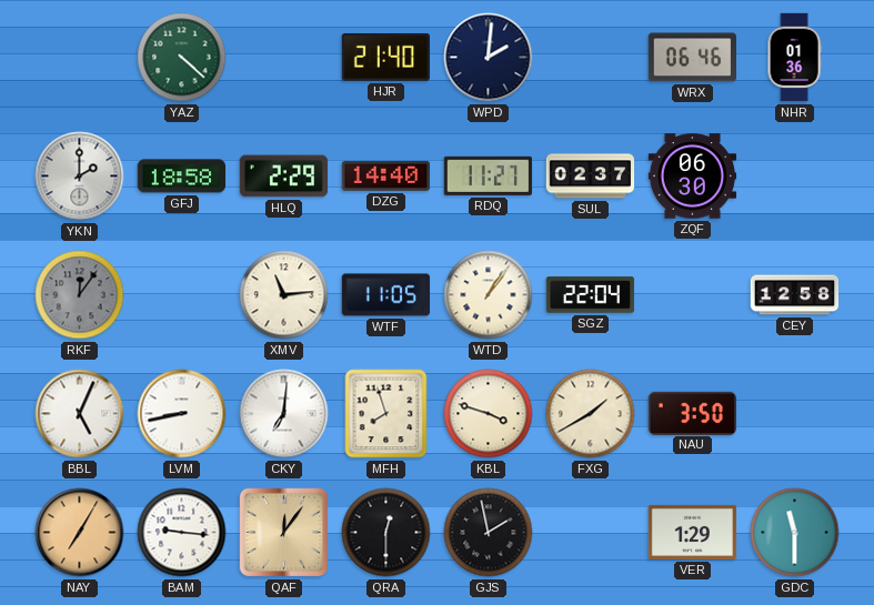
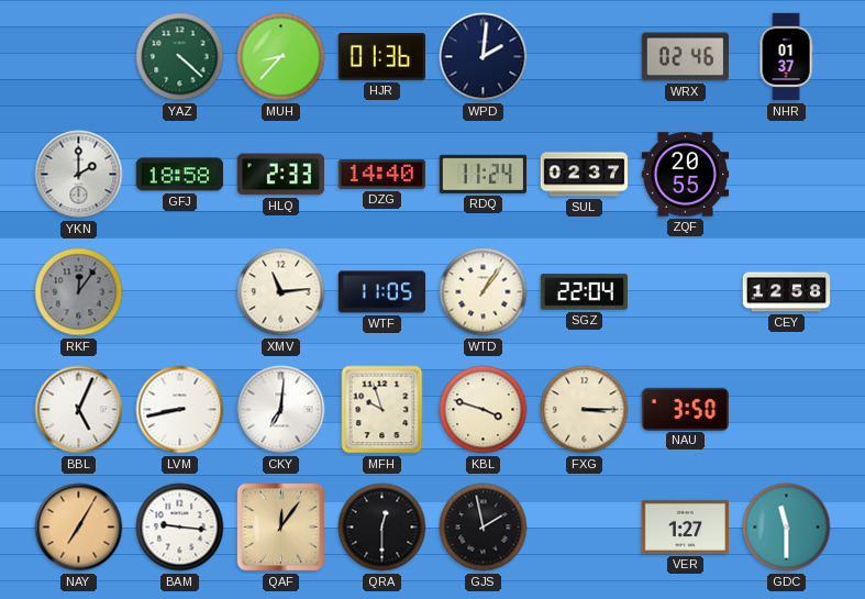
MUH: none -> 8:37
HJR: 21:40 -> 01:36
WRX: 06:46 -> 02:46
NHR: 01:36 -> 01:37
HLQ: 2:29 -> 2:33
RDQ: 11:27 -> 11:24
ZQF: 06:30 -> 20:55
MFH: 7:57 -> 9:57
FXG: 1:40 -> 3:15
VER: 1:29 -> 1:27
